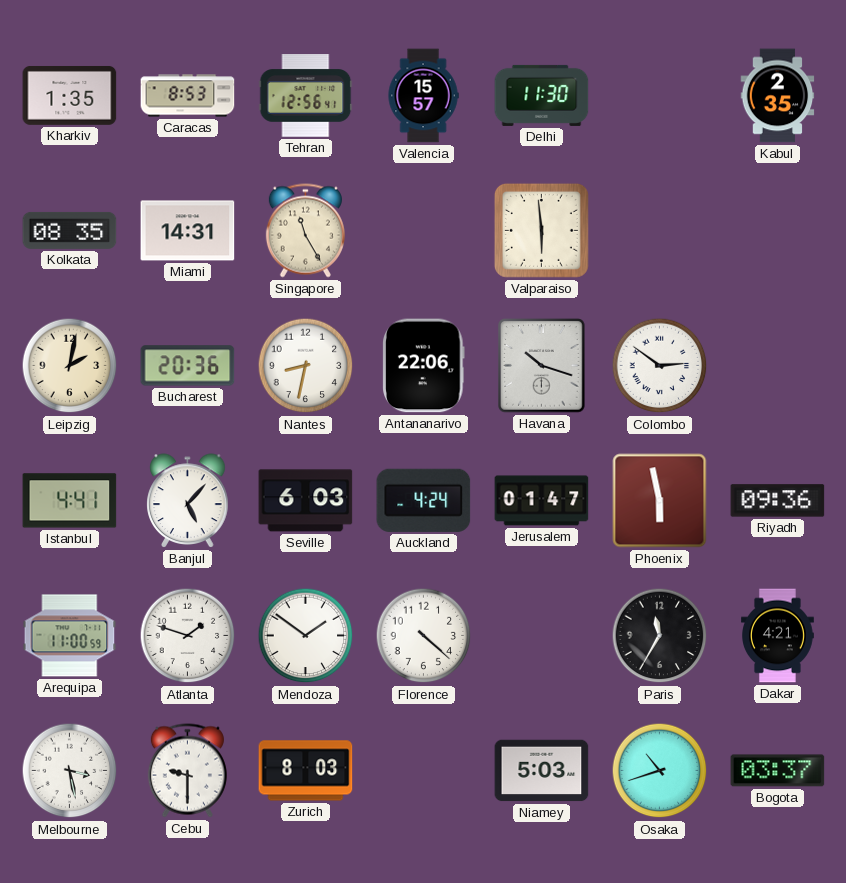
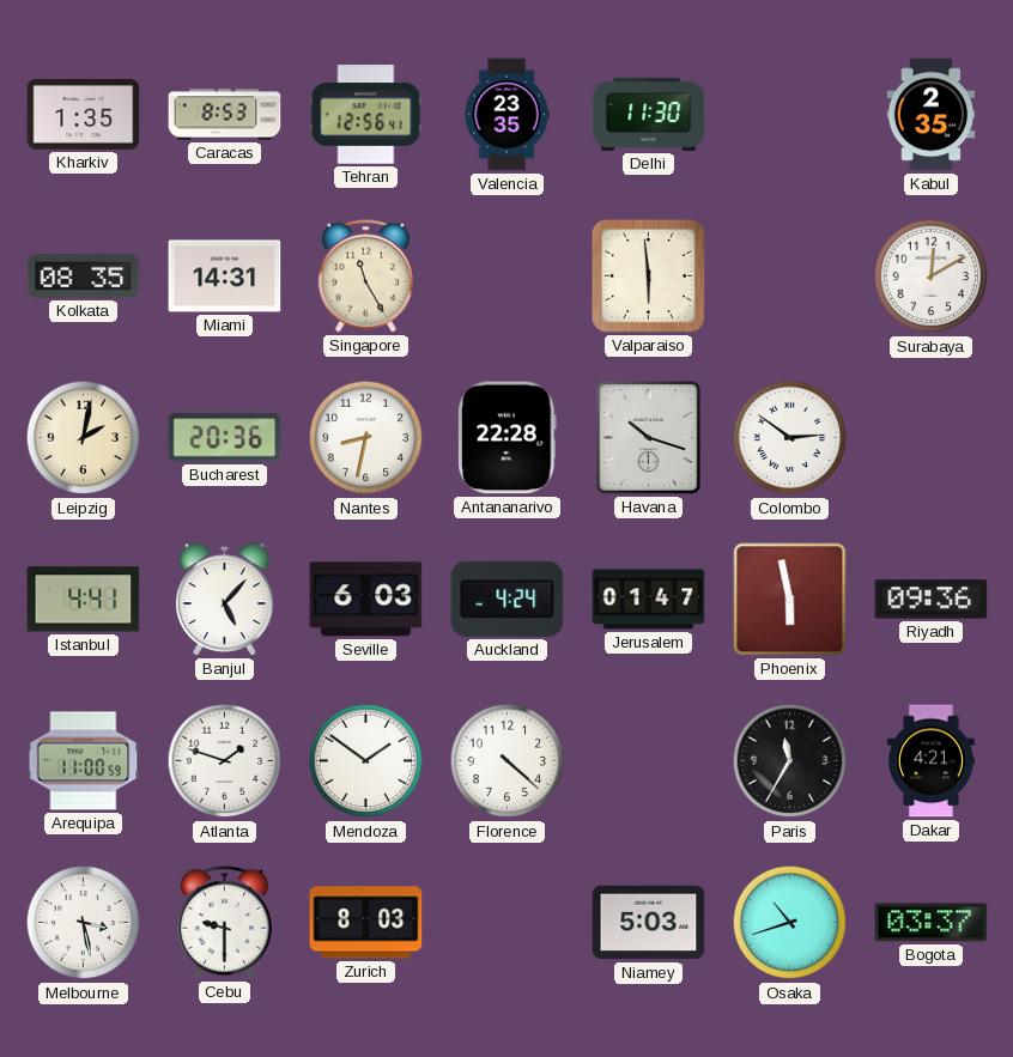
Valencia: 15:57 -> 23:35
Surabaya: none -> 12:10
Antananarivo: 22:06 -> 22:28
